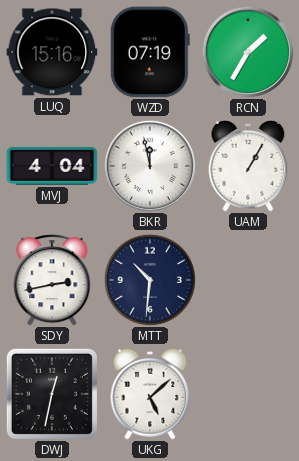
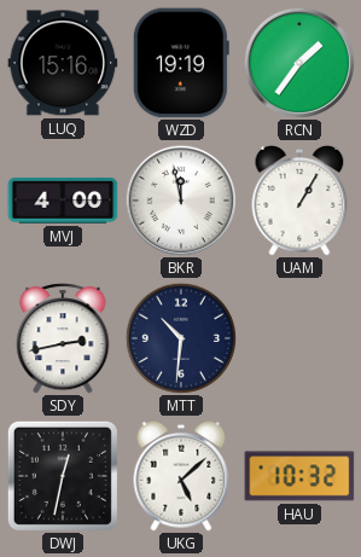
WZD: 07:19 -> 19:19
RCN: 1:35 -> 1:36
MVJ: 4:04 -> 4:00
HAU: none -> 10:32
